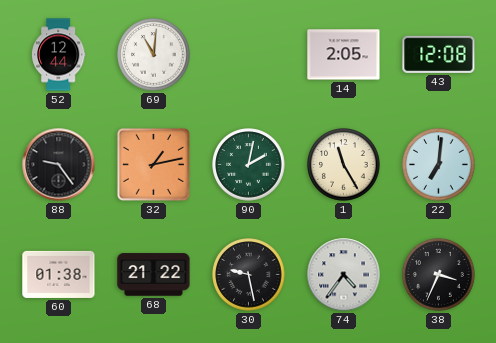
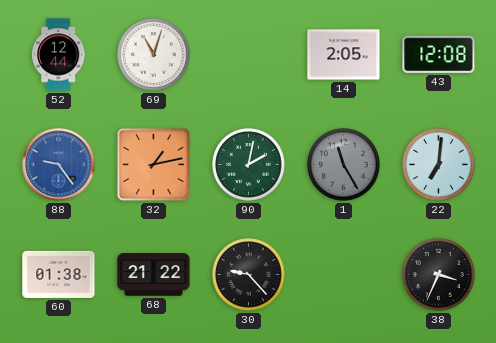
69: 11:01 -> 11:03
88 dial: black -> blue
1 dial: cream -> grey
30: 9:28 -> 9:23
74: 4:36 -> none
